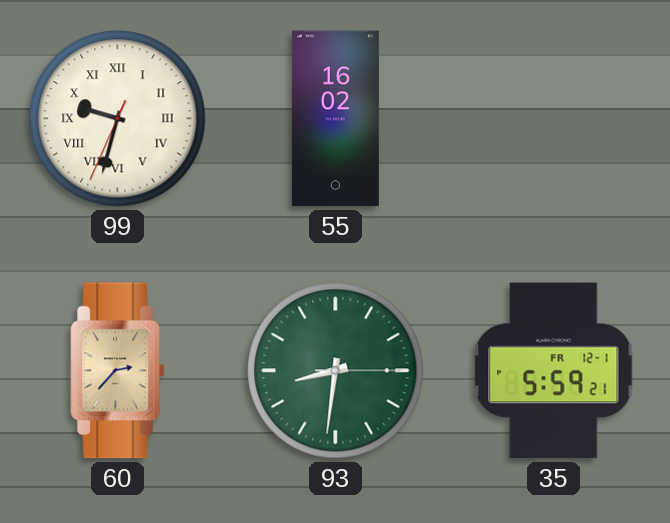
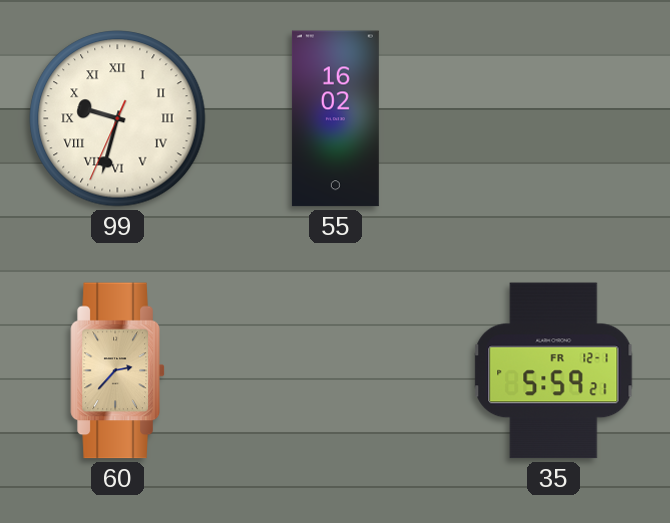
93: 8:31 -> none
